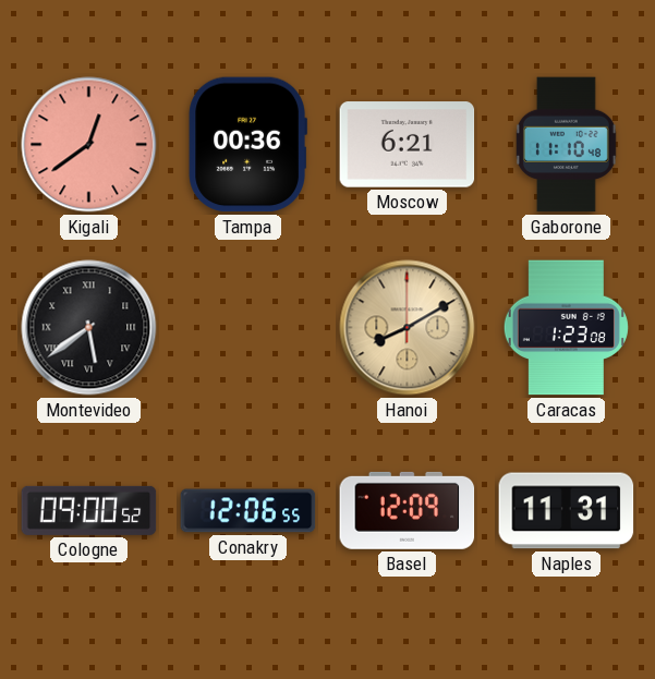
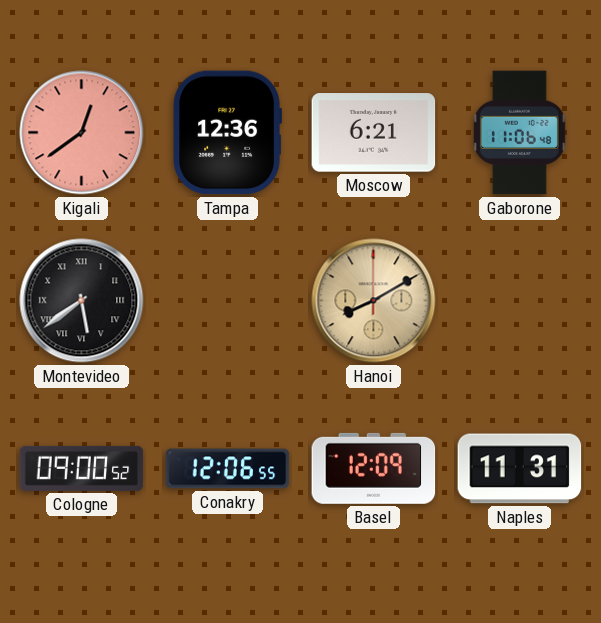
Tampa: 00:36 -> 12:36
Gaborone: 11:10 -> 11:06
Caracas: 1:23 -> none
